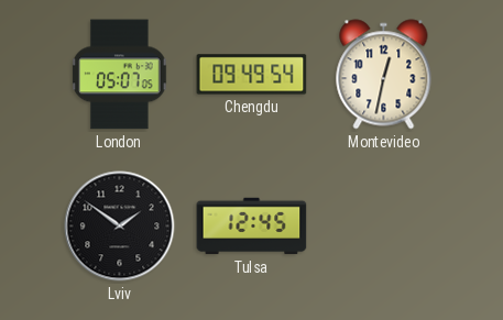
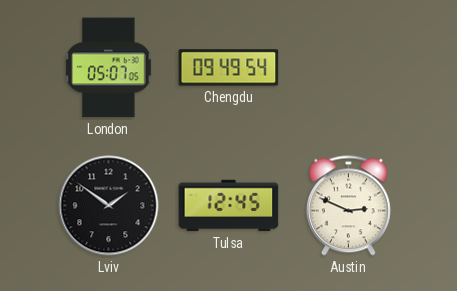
Montevideo: 12:32 -> none
Austin: none -> 2:49
